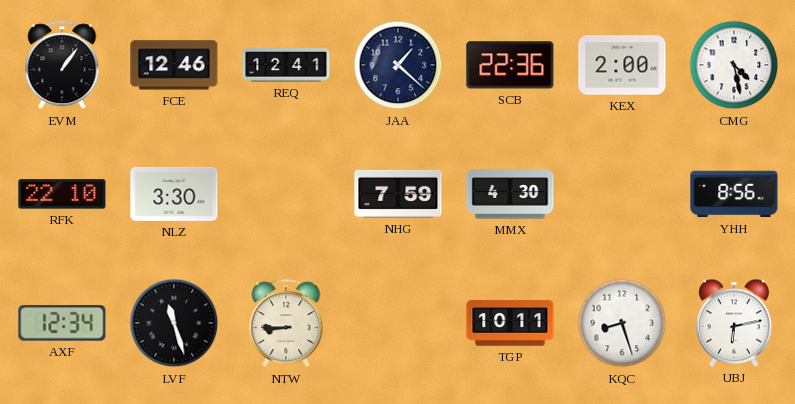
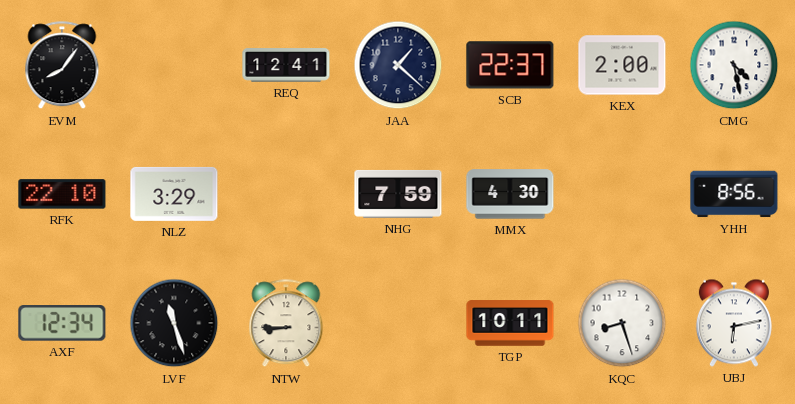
EVM: 1:06 -> 8:06
FCE: 12:46 -> none
SCB: 22:36 -> 22:37
NLZ: 3:30 -> 3:29
